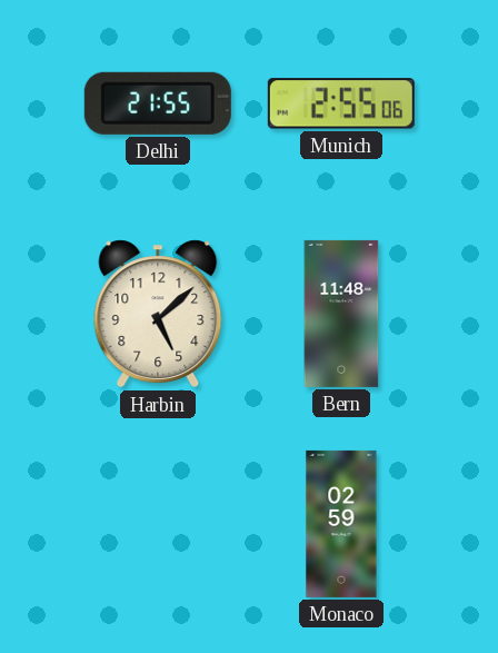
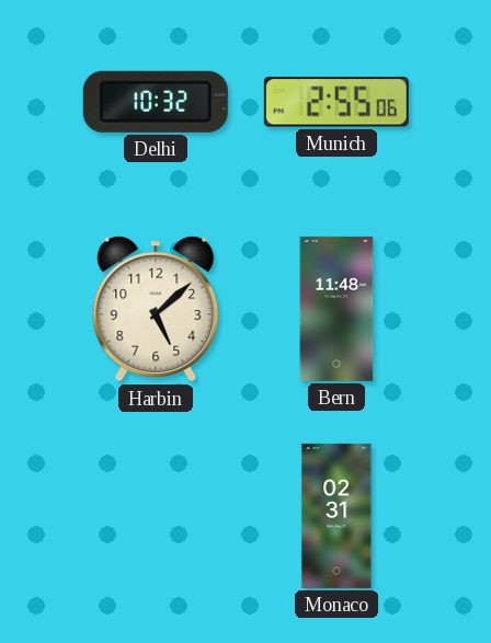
Delhi: 21:55 -> 10:32
Monaco: 02:59 -> 02:31
